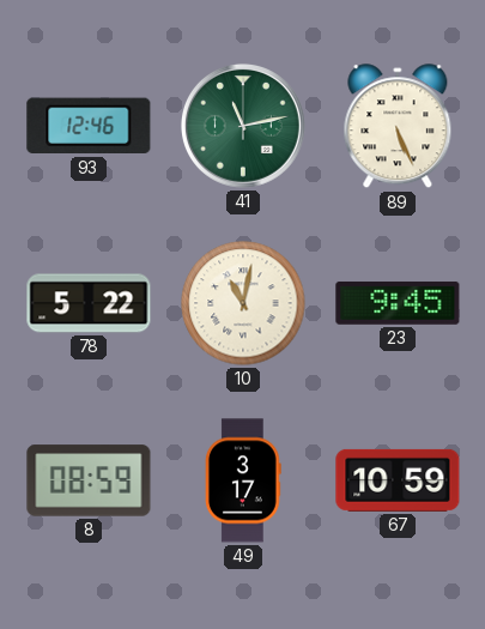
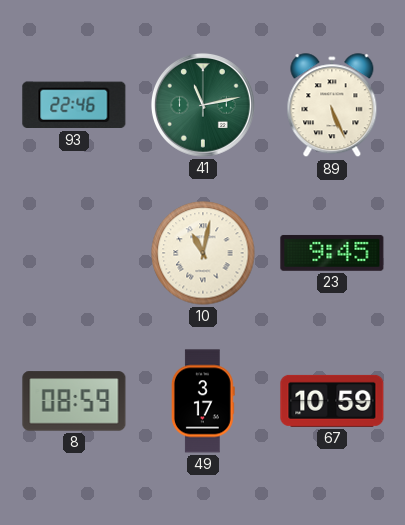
93: 12:46 -> 22:46
78: 5:22 -> none
